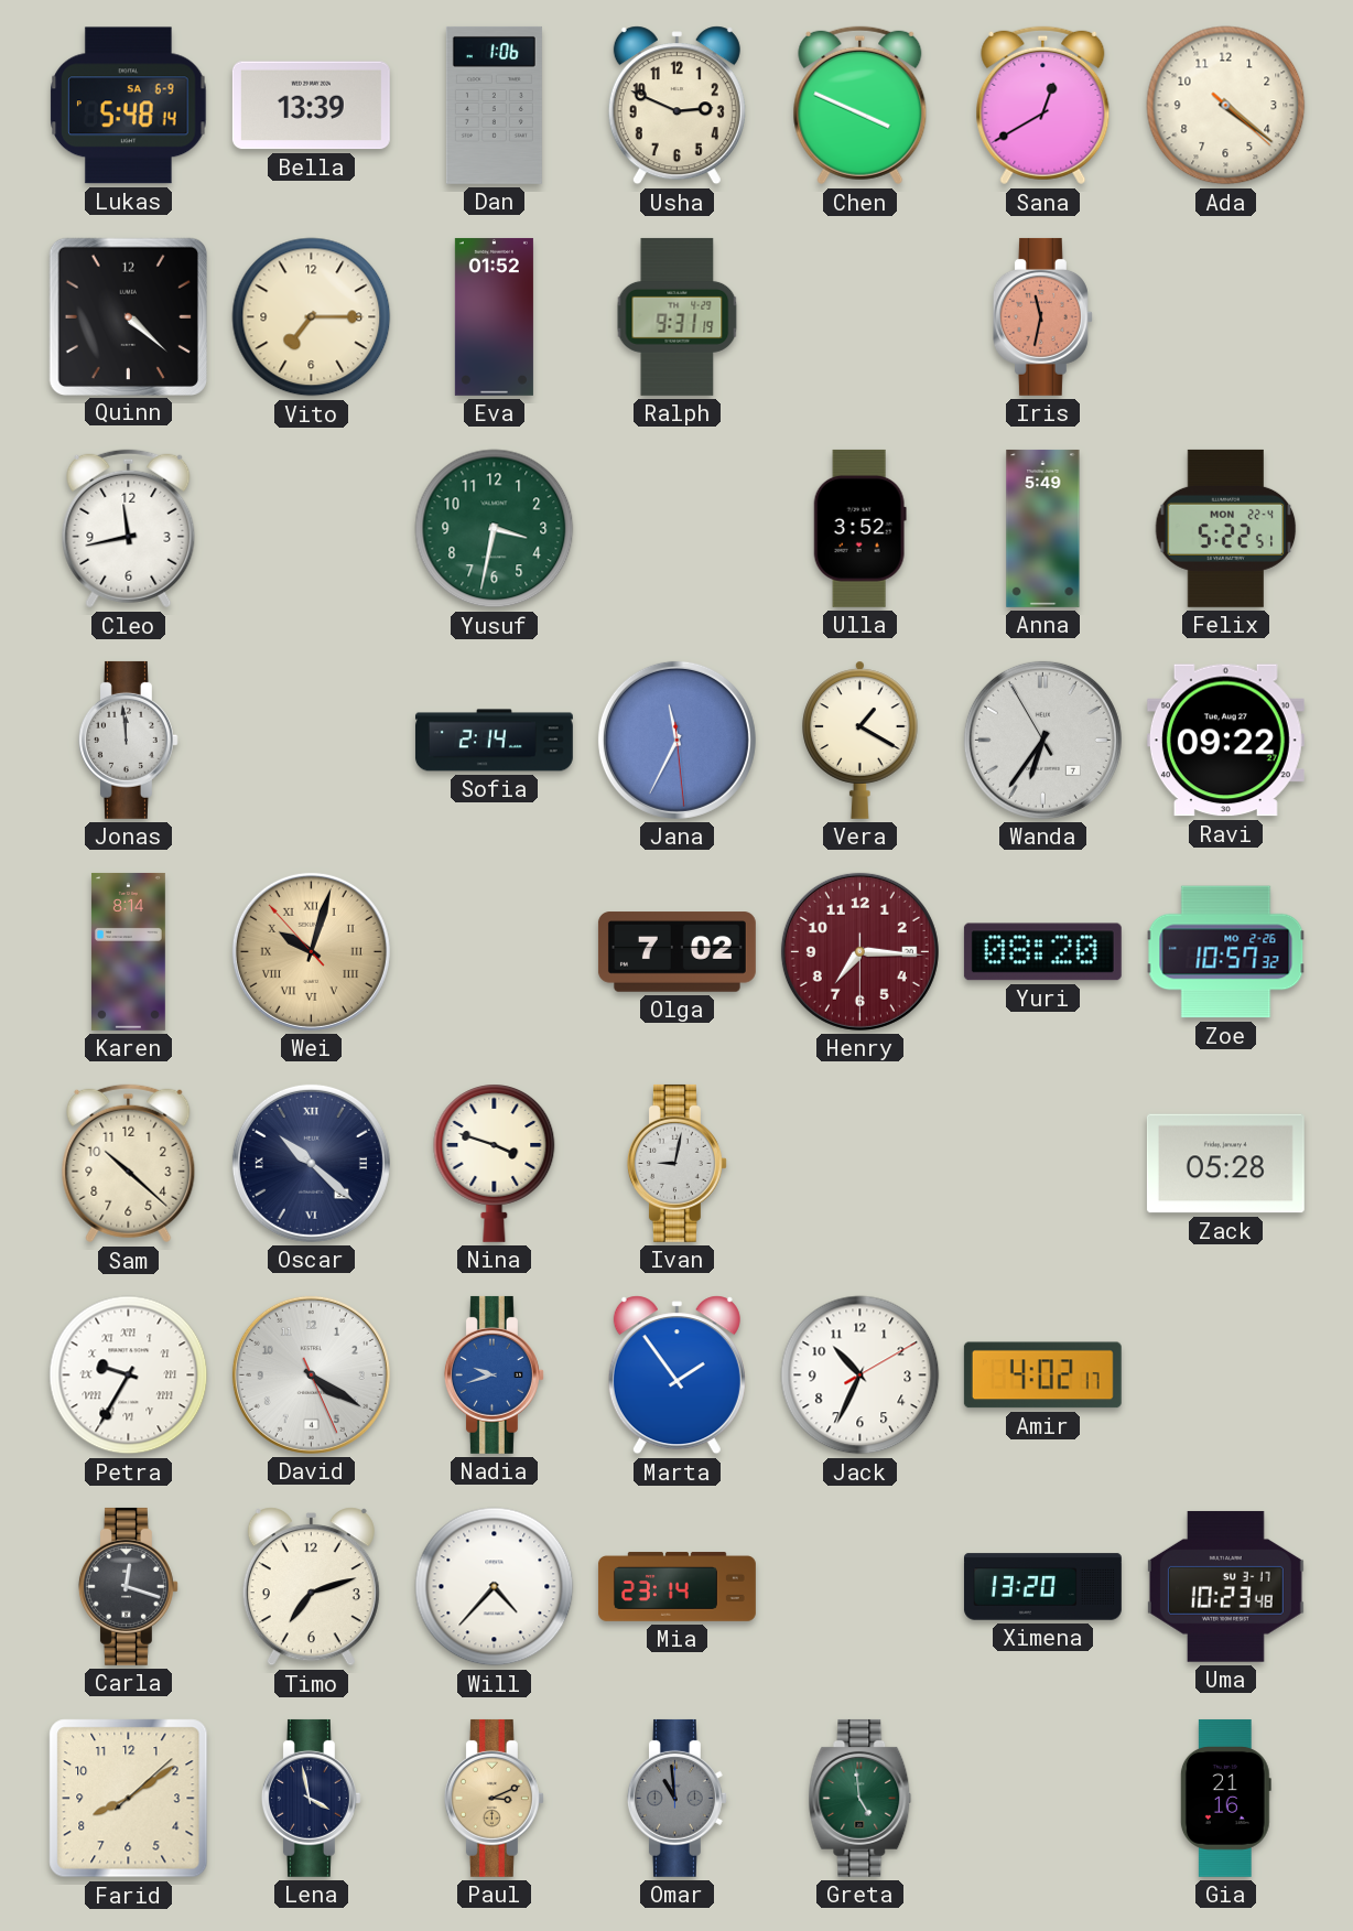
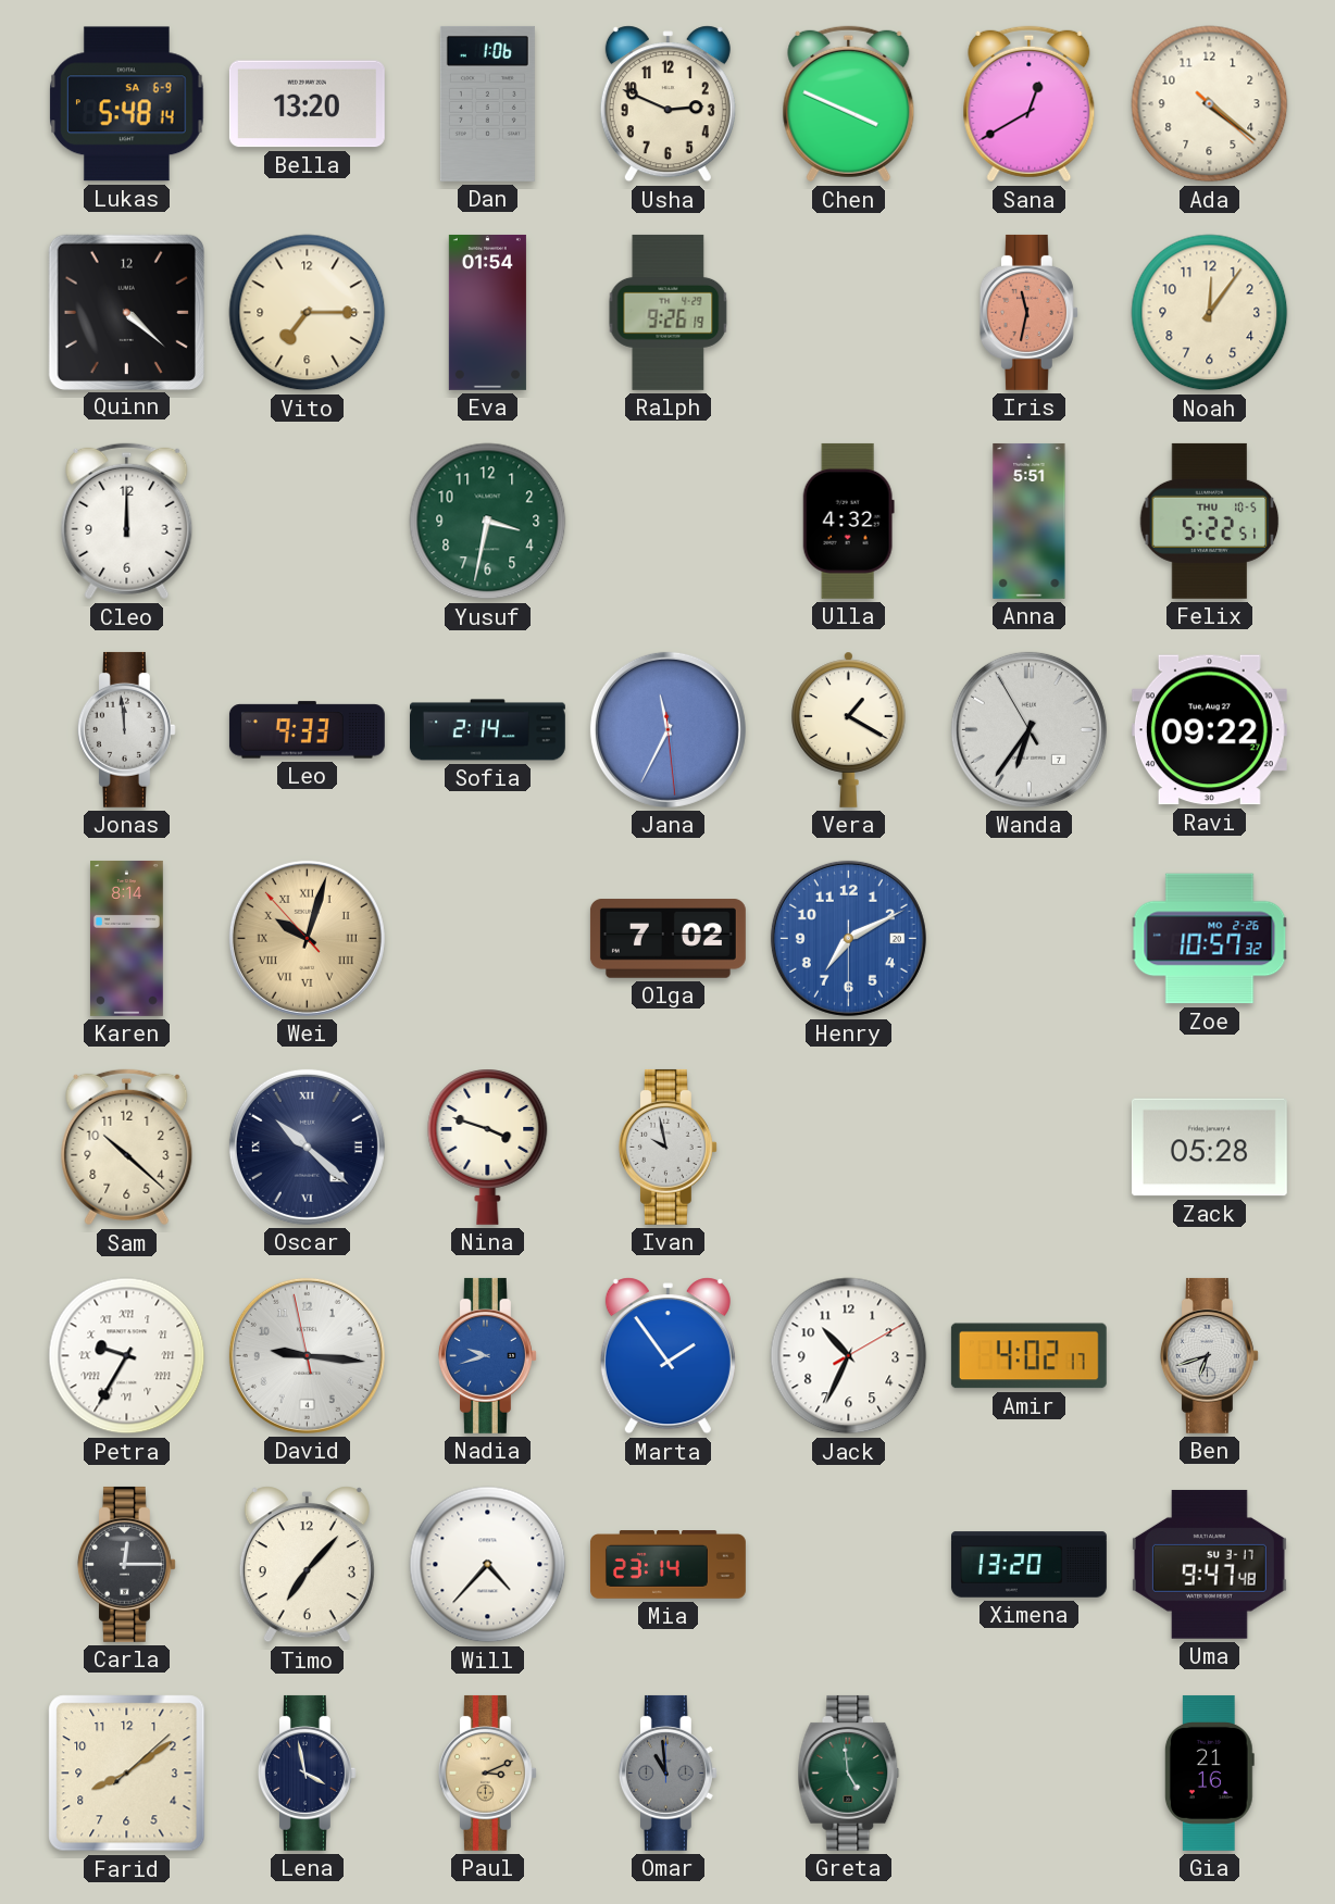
Bella: 13:39 -> 13:20
Eva: 01:52 -> 01:54
Ralph: 9:31 -> 9:26
Noah: none -> 12:06
Cleo: 11:43 -> 12:00
Ulla: 3:52 -> 4:32
Anna: 5:49 -> 5:51
Felix date: MON 22-4 -> THU 10-5
Leo: none -> 9:33
Henry: 7:15 -> 7:10
Henry dial: burgundy -> blue
Yuri: 08:20 -> none
Ivan: 9:02 -> 9:58
David: 4:20 -> 9:15
Ben: none -> 6:42
Carla: 12:18 -> 12:15
Timo: 7:12 -> 7:07
Uma: 10:23 -> 9:47
